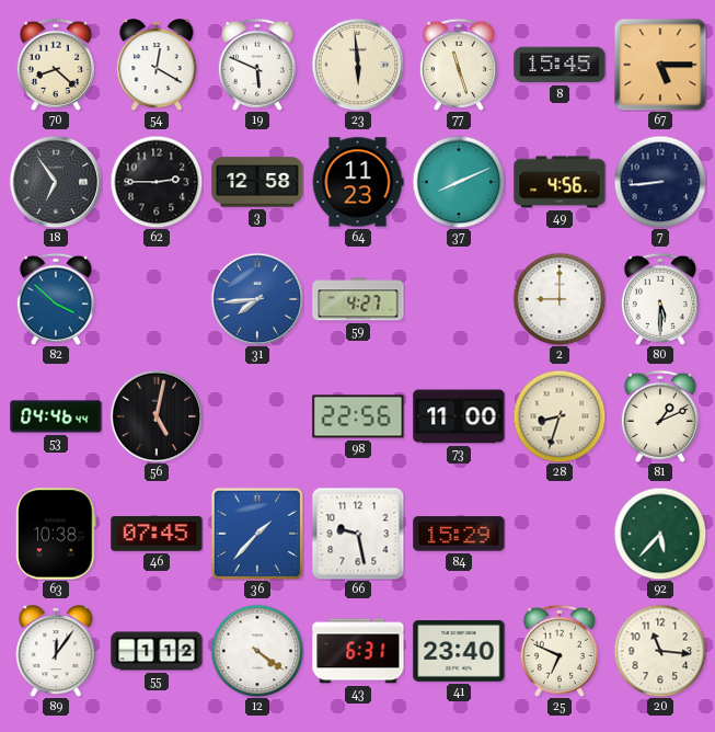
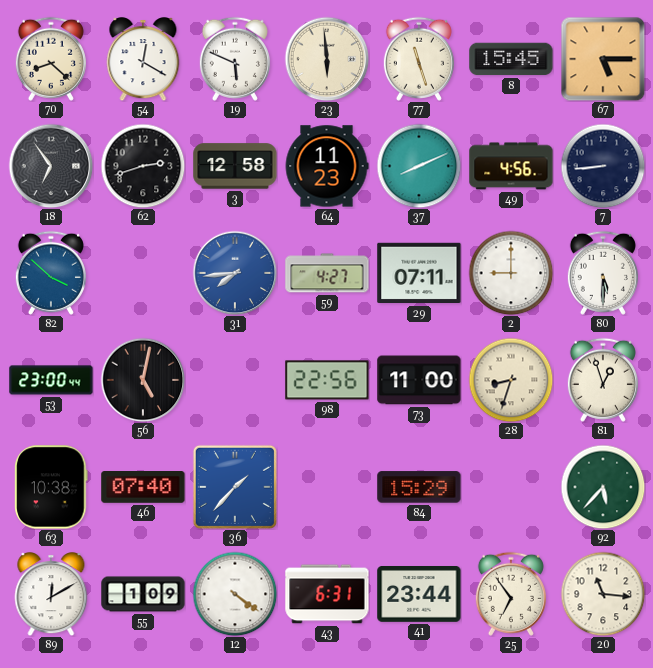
62: 2:45 -> 2:42
29: none -> 07:11
53: 04:46 -> 23:00
81: 1:11 -> 12:57
46: 07:45 -> 07:40
66: 9:28 -> none
89: 12:06 -> 12:10
55: 1:12 -> 1:09
41: 23:40 -> 23:44
25: 6:49 -> 6:54
